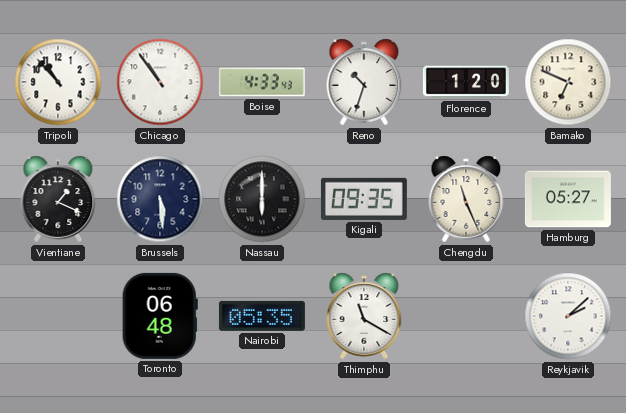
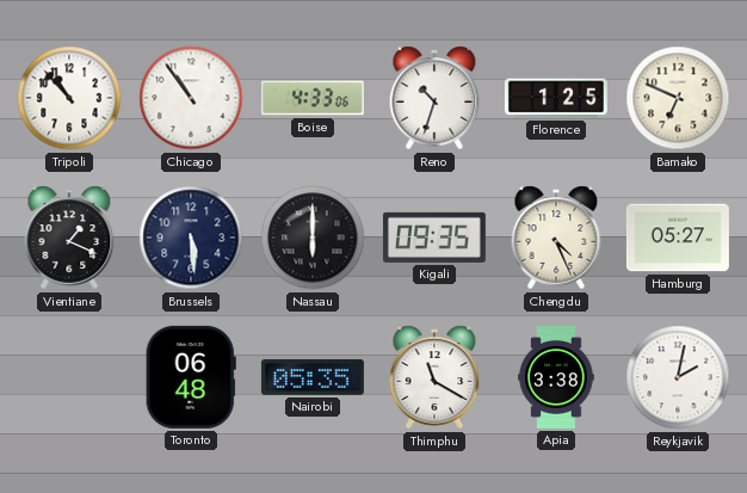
Boise: 4:33:43 -> 4:33:06
Florence: 1:20 -> 1:25
Chengdu: 11:26 -> 4:26
Apia: none -> 3:38
Reykjavik: 2:08 -> 2:02
